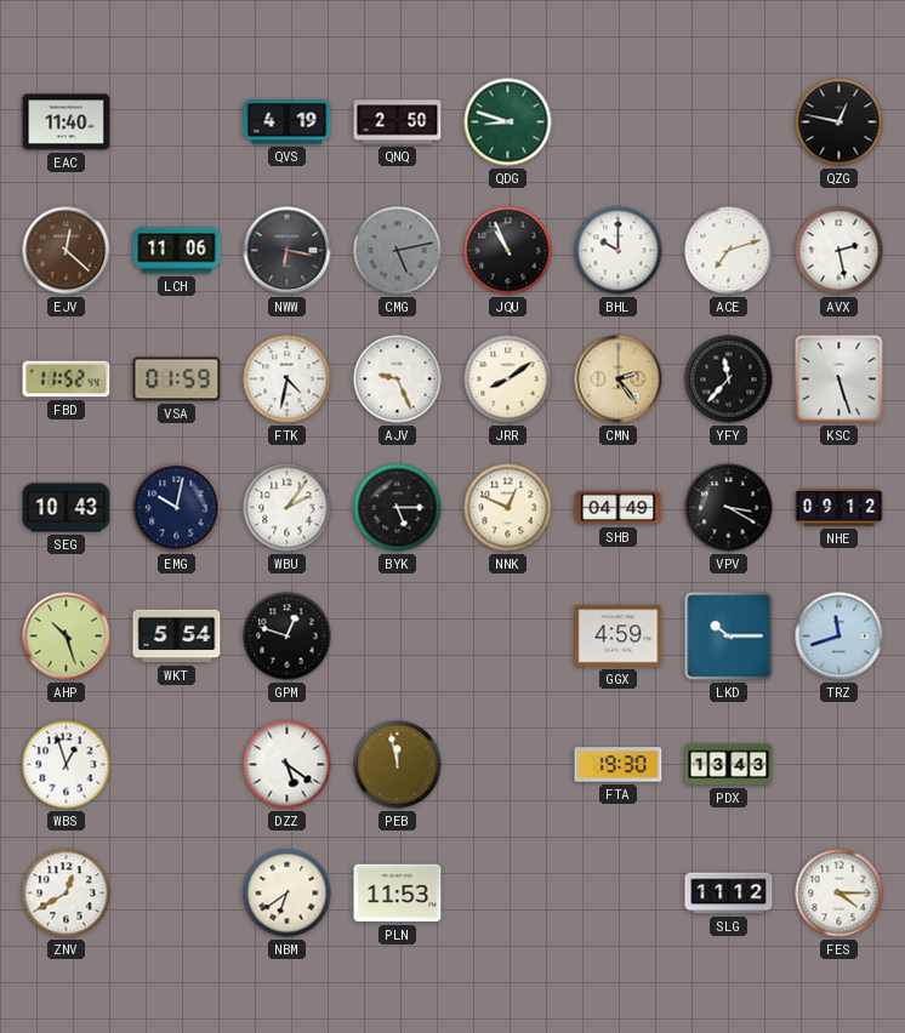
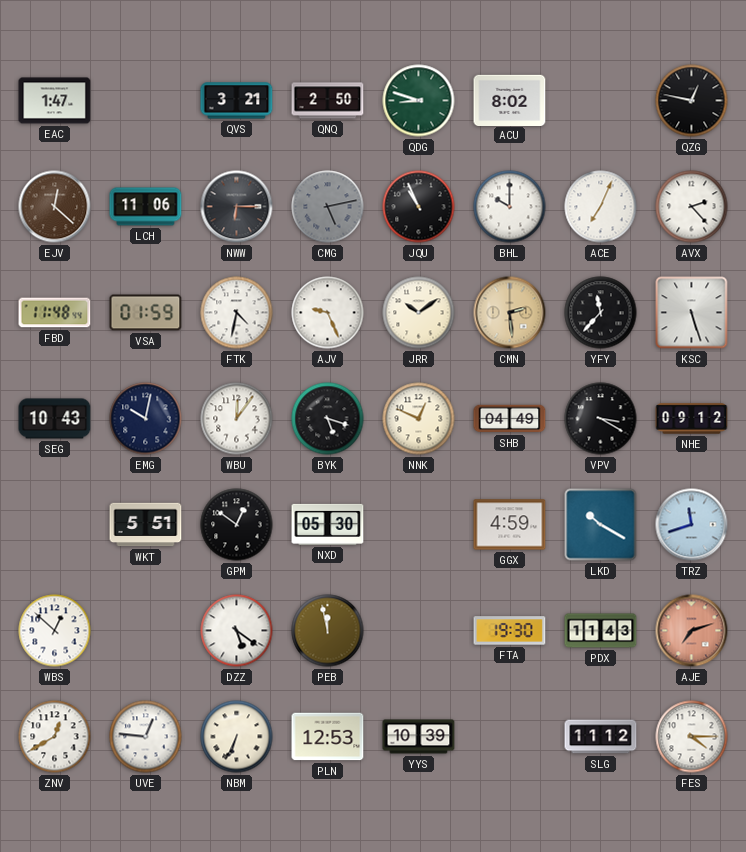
EAC: 11:40 -> 1:47
QVS: 4:19 -> 3:21
ACU: none -> 8:02
NWW: 6:17 -> 6:15
ACE: 7:12 -> 7:04
AVX: 2:28 -> 2:23
FBD: 11:52 -> 11:48
JRR: 8:09 -> 10:09
CMN: 2:24 -> 2:29
WBU: 2:06 -> 12:06
BYK: 5:15 -> 5:18
AHP: 10:27 -> none
WKT: 5:54 -> 5:51
GPM: 12:48 -> 12:51
NXD: none -> 05:30
LKD: 10:15 -> 10:20
WBS: 12:57 -> 12:52
PDX: 13:43 -> 11:43
AJE: none -> 7:12
UVE: none -> 12:46
NBM: 6:39 -> 6:34
PLN: 11:53 -> 12:53
YYS: none -> 10:39
